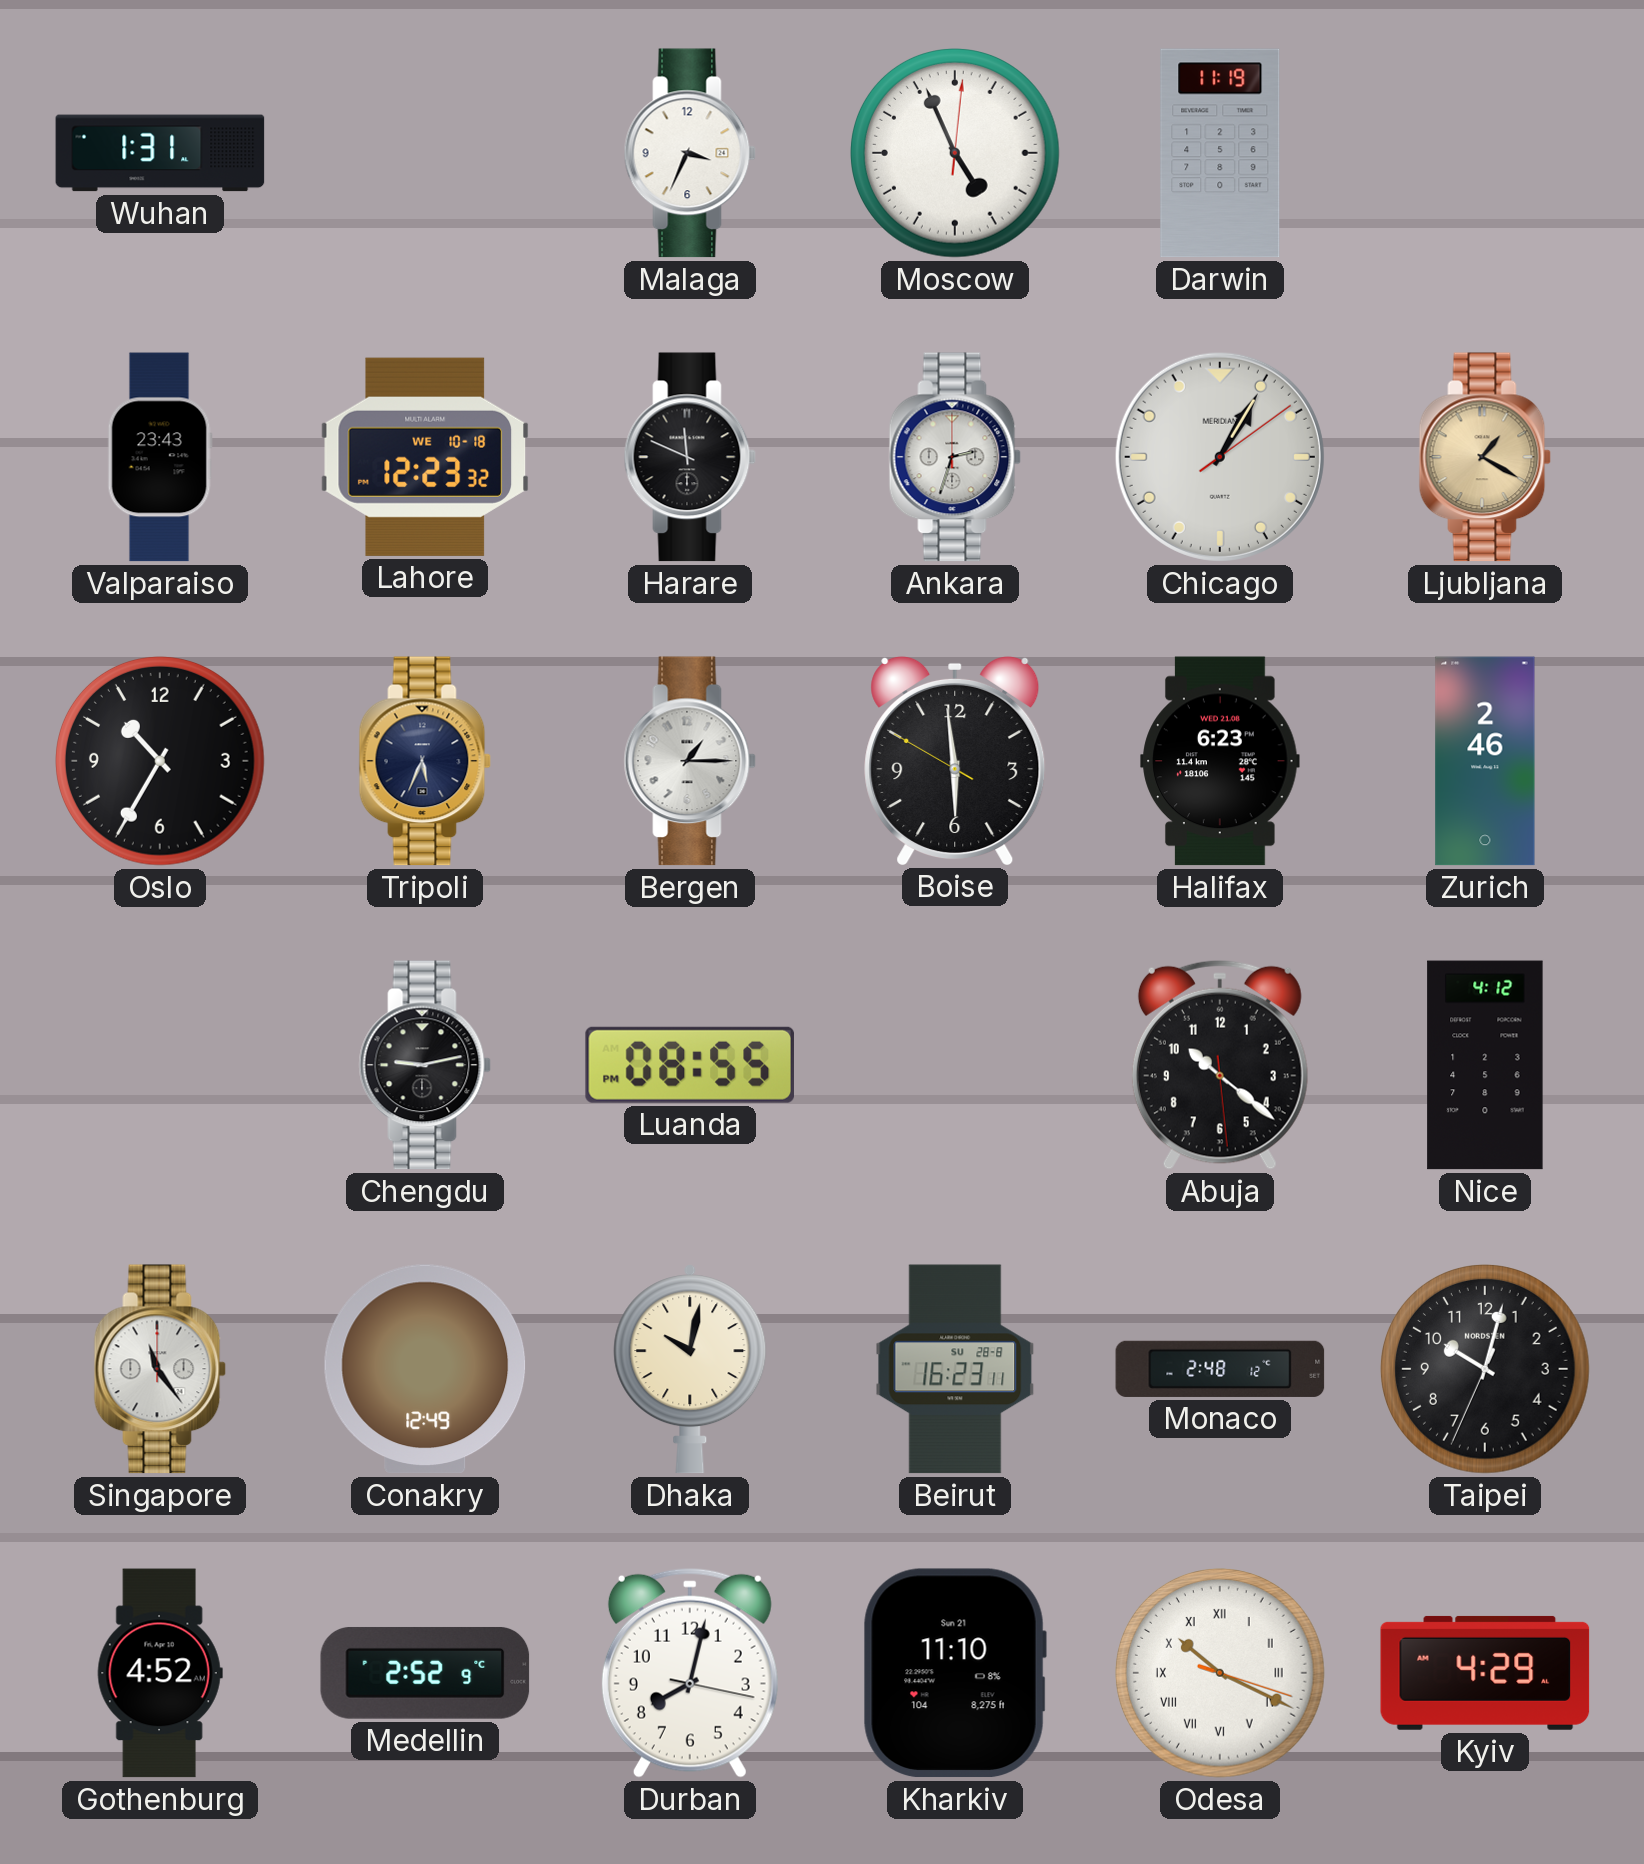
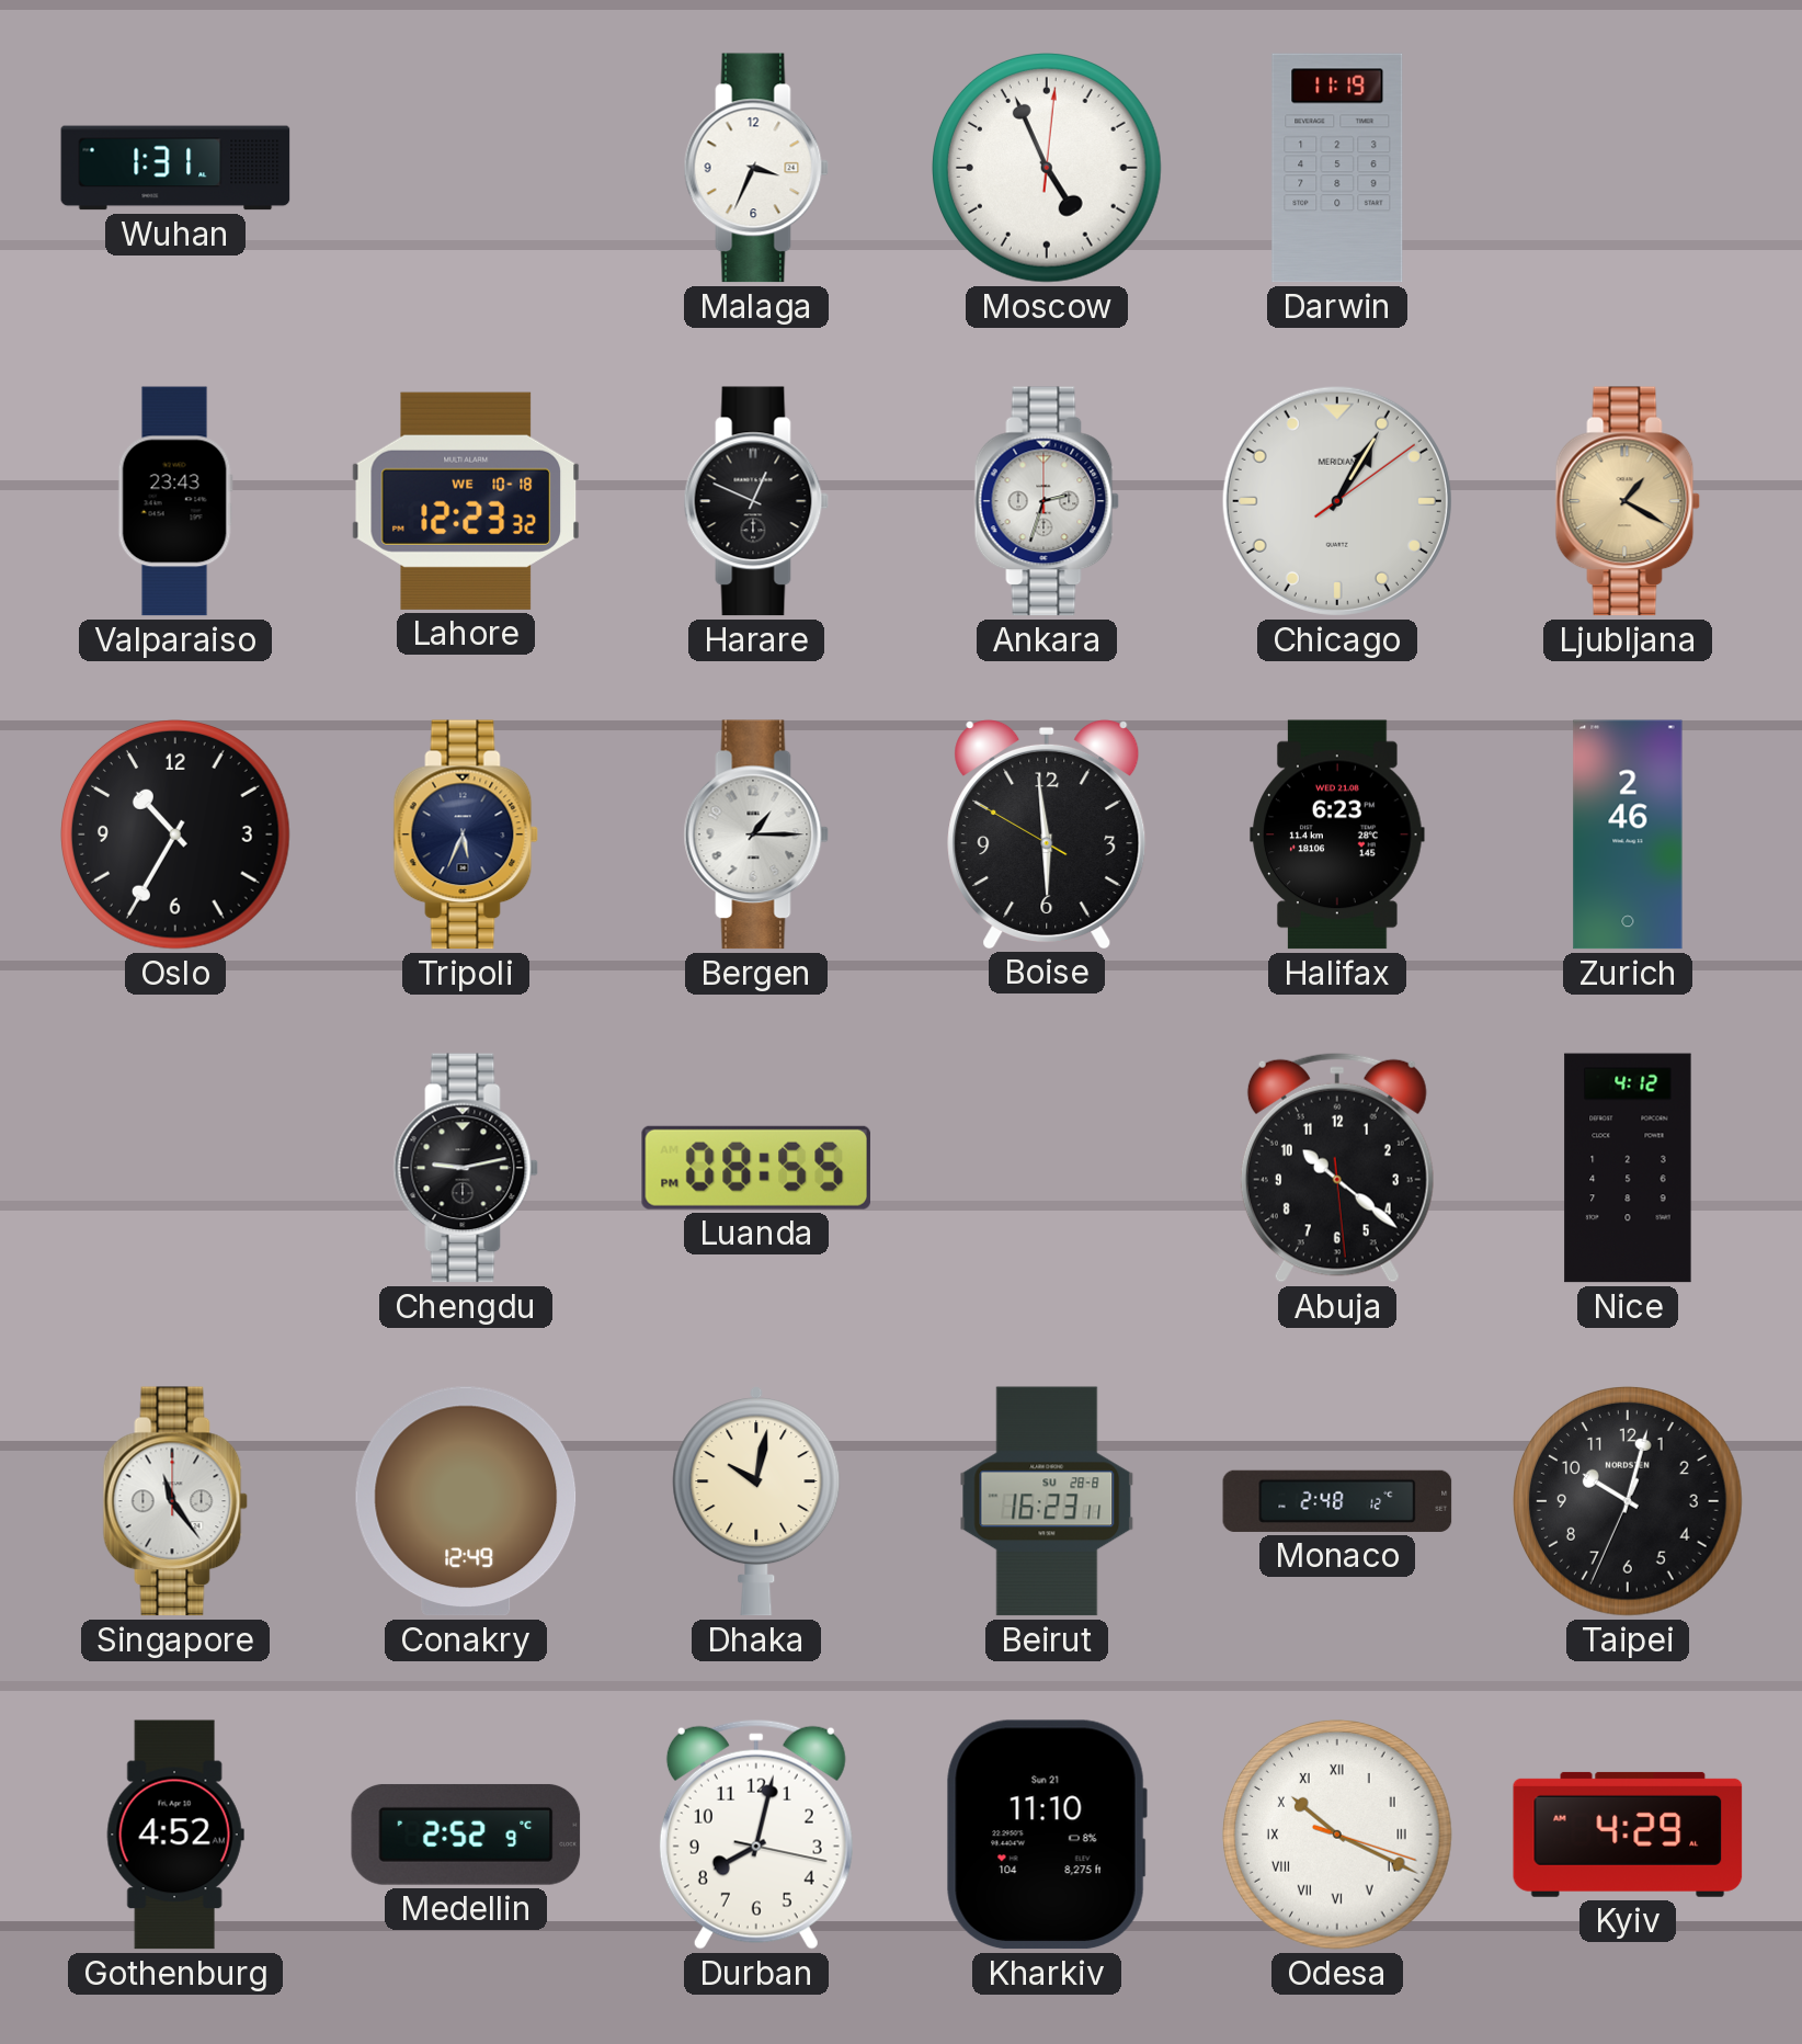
Harare: 11:49 -> 12:49
